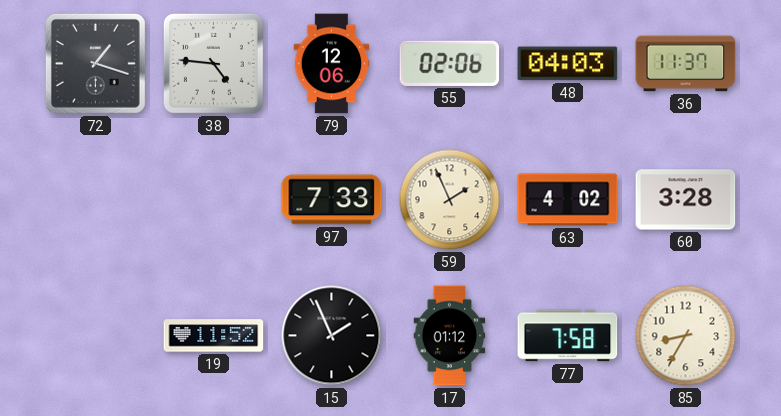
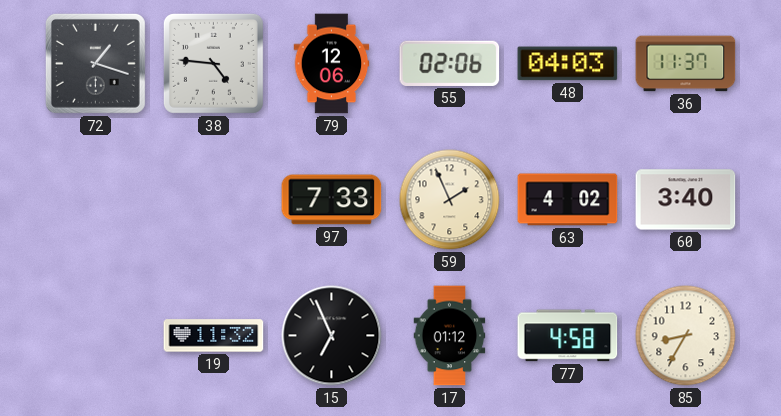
60: 3:28 -> 3:40
19: 11:52 -> 11:32
15: 1:56 -> 6:56
77: 7:58 -> 4:58
